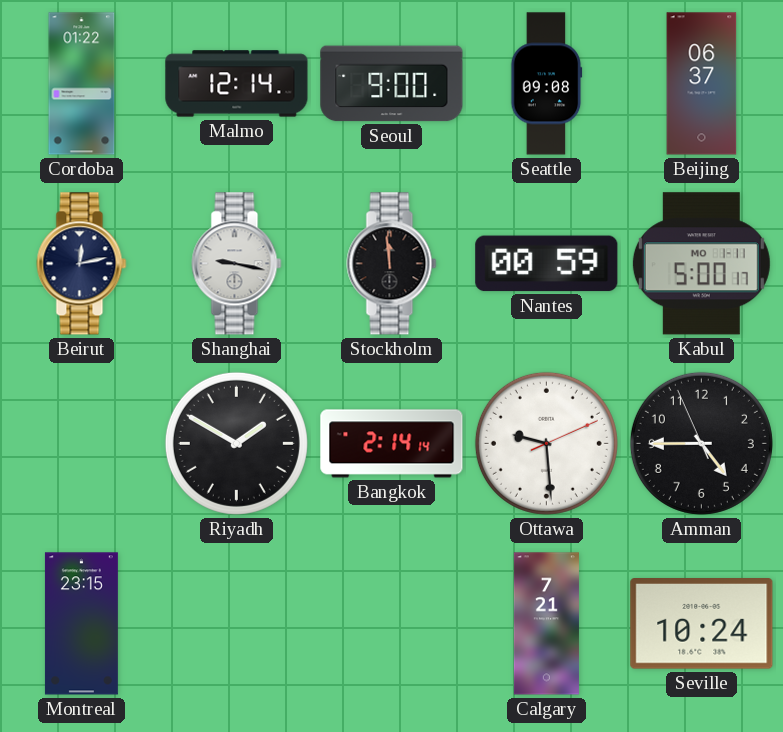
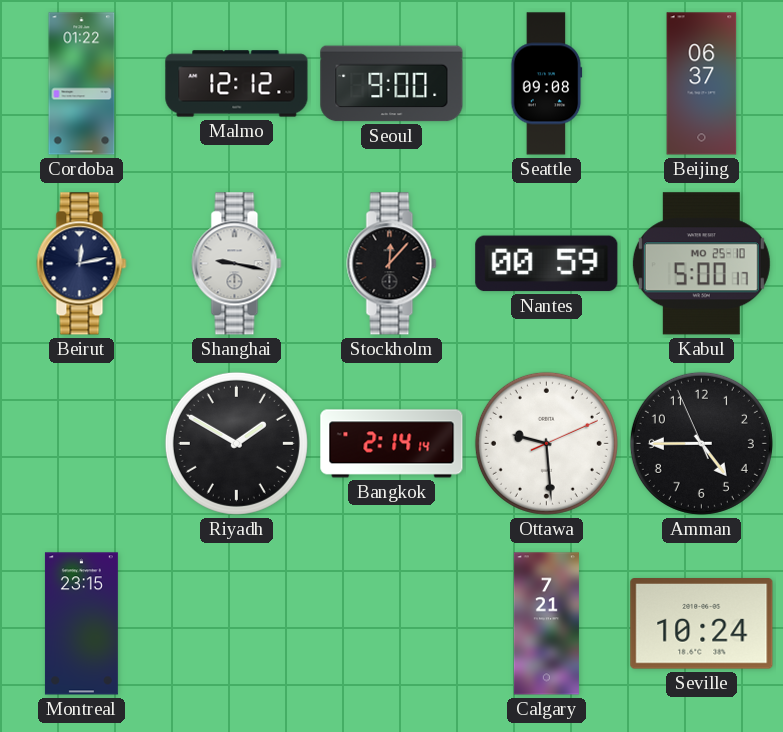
Malmo: 12:14 -> 12:12
Stockholm: 11:59 -> 12:07
Kabul date: MO 1-11 -> MO 25-10
